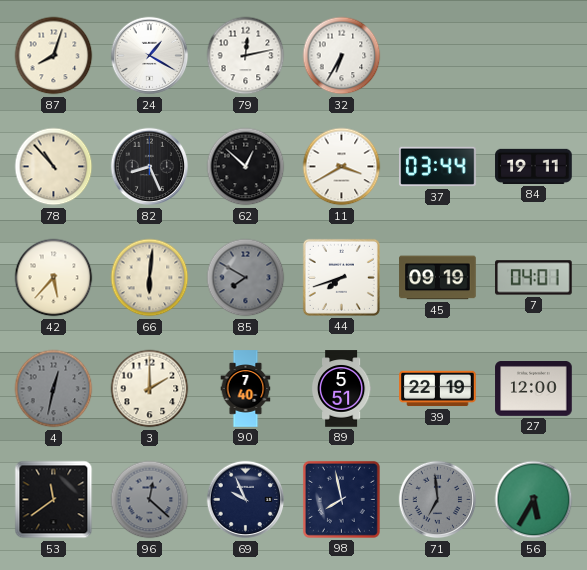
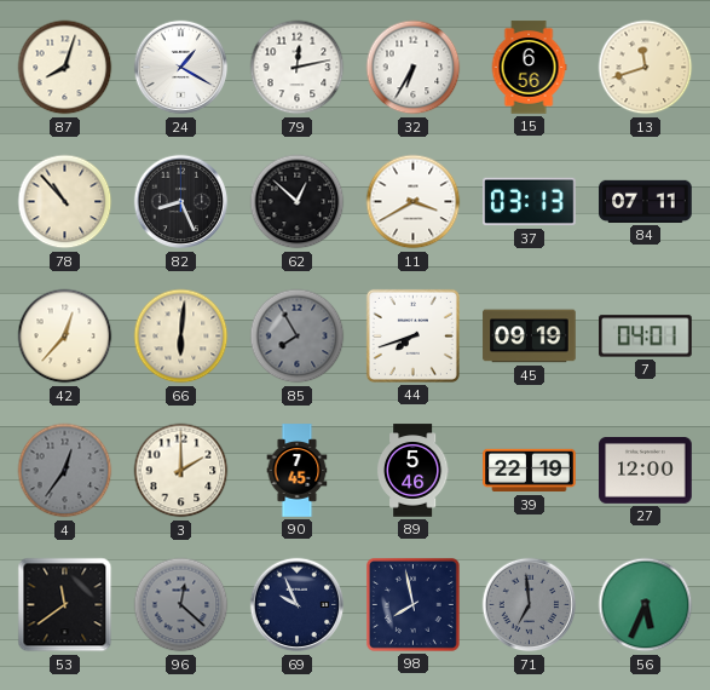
15: none -> 6:56
13: none -> 11:42
37: 03:44 -> 03:13
84: 19:11 -> 07:11
42: 5:37 -> 12:37
85: 7:50 -> 7:55
4: 12:32 -> 12:36
90: 7:40 -> 7:45
89: 5:51 -> 5:46
56: 5:35 -> 5:34
